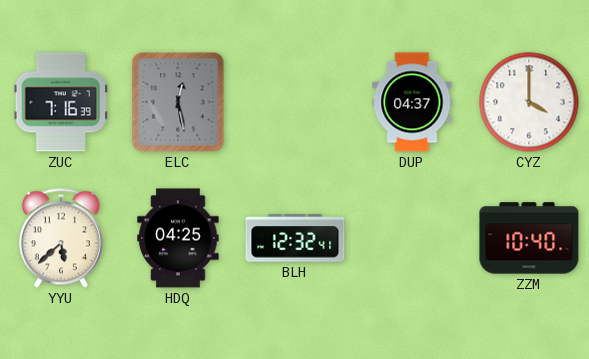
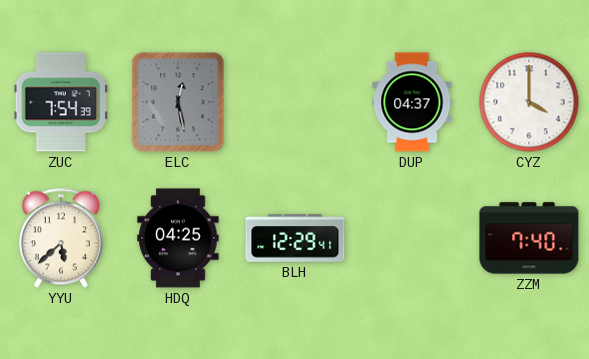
ZUC: 7:16 -> 7:54
BLH: 12:32 -> 12:29
ZZM: 10:40 -> 7:40
